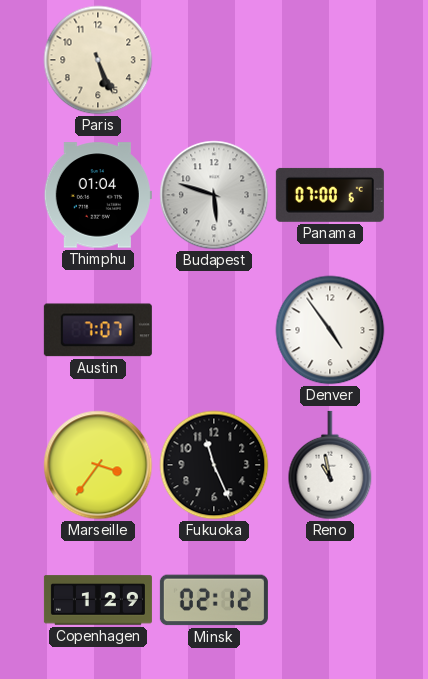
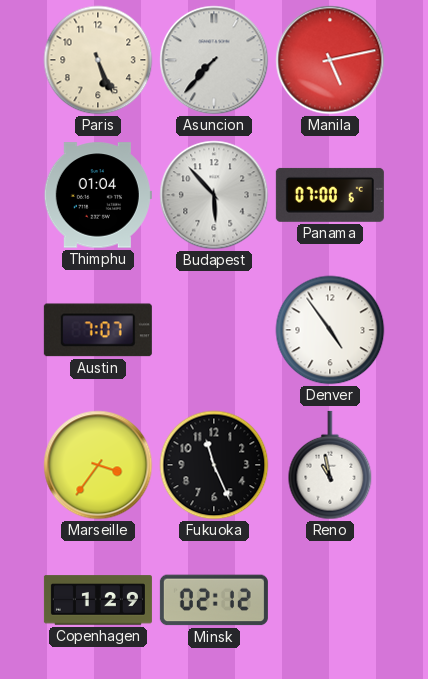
Asuncion: none -> 7:37
Manila: none -> 5:13
Budapest: 5:48 -> 5:53
